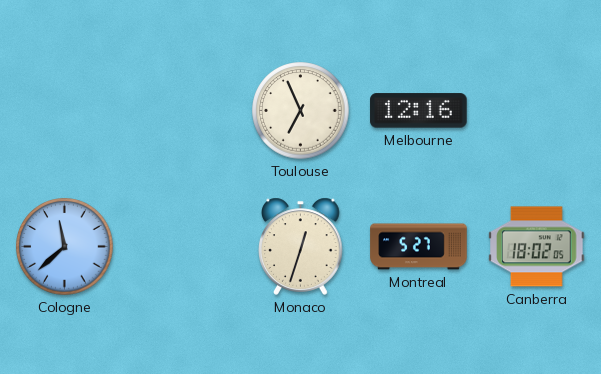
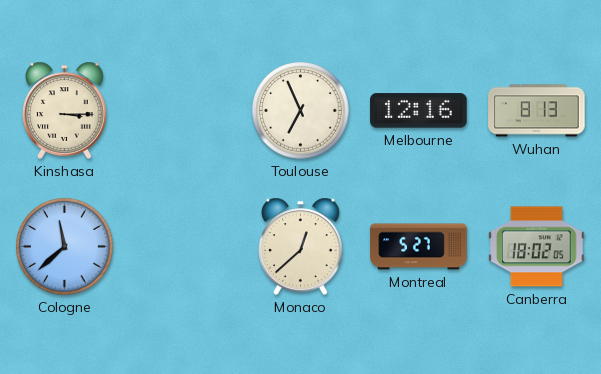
Kinshasa: none -> 3:15
Wuhan: none -> 8:13
Monaco: 12:33 -> 12:38
